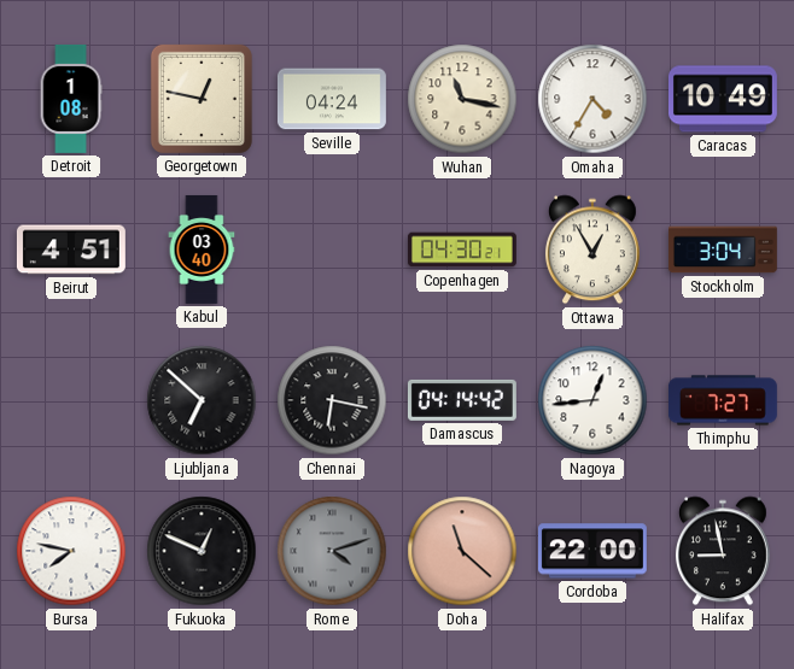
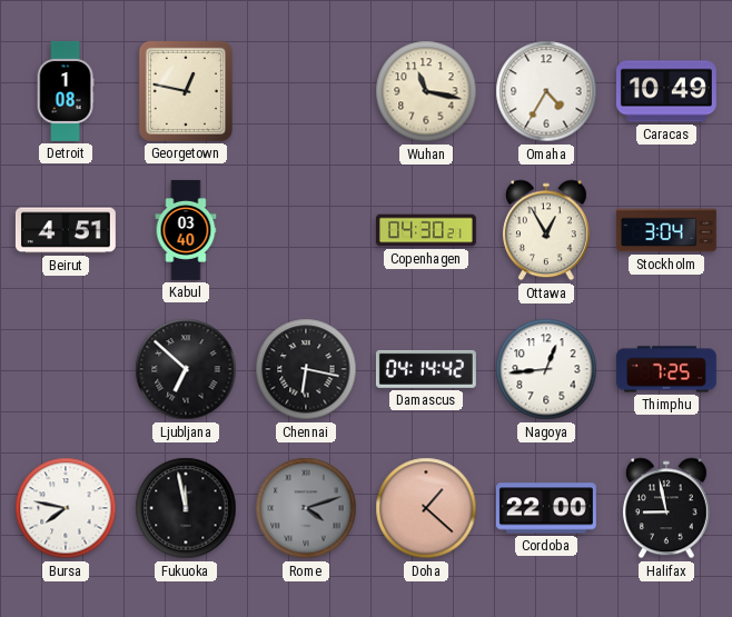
Seville: 04:24 -> none
Thimphu: 7:27 -> 7:25
Fukuoka: 12:49 -> 11:58
Doha: 11:22 -> 1:22
